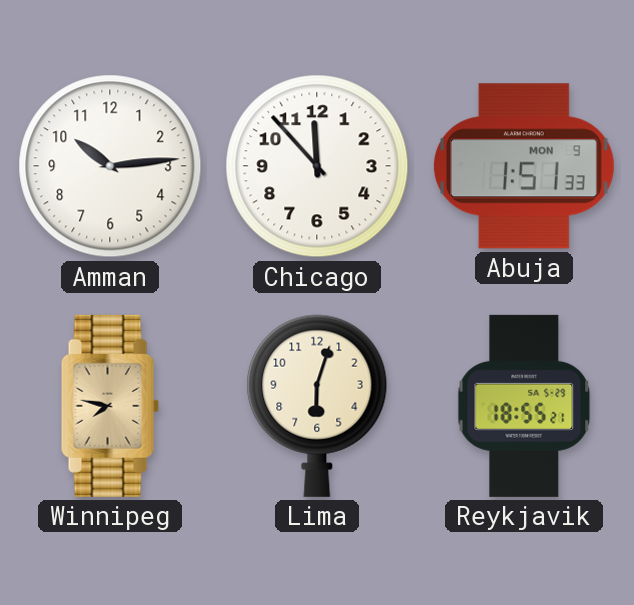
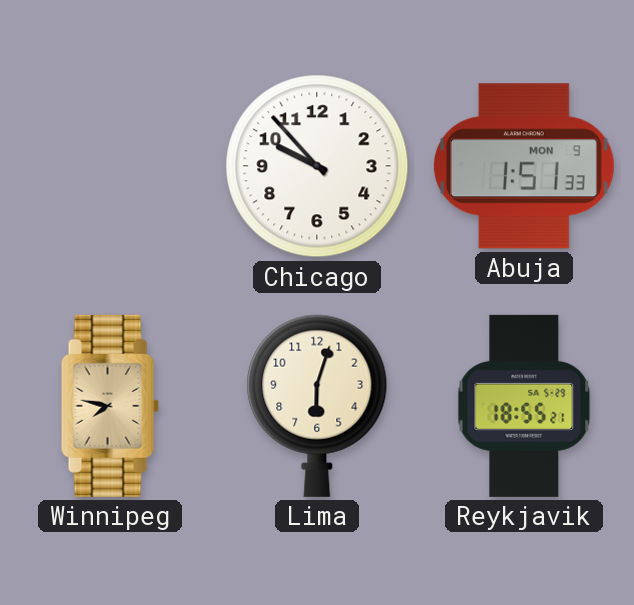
Amman: 10:14 -> none
Chicago: 11:53 -> 9:53
